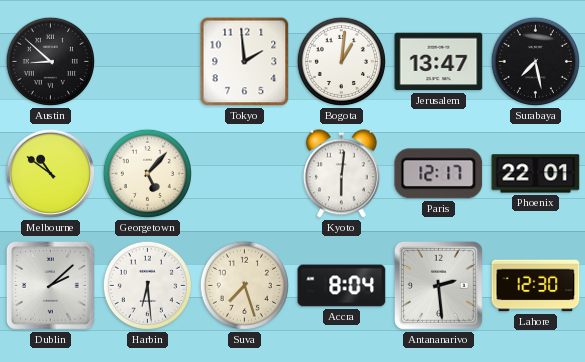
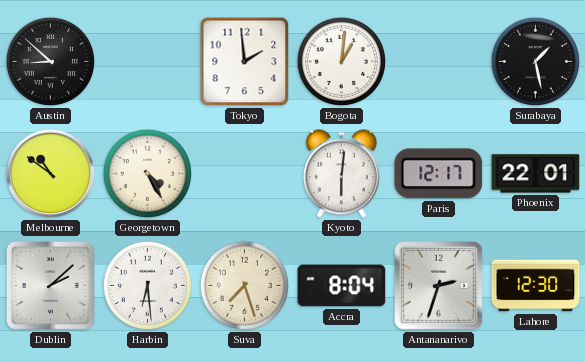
Jerusalem: 13:47 -> none
Surabaya: 7:28 -> 1:28
Georgetown: 5:07 -> 4:25
Antananarivo: 2:29 -> 2:33
